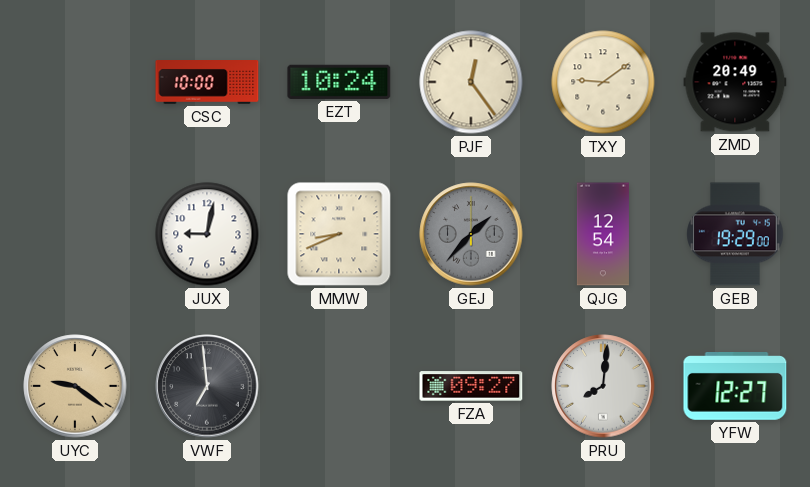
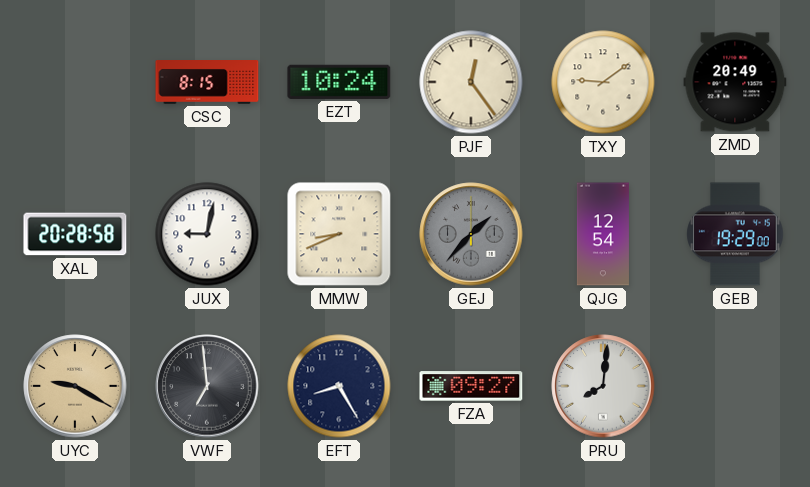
CSC: 10:00 -> 8:15
XAL: none -> 20:28
UYC: 9:21 -> 9:20
EFT: none -> 8:25
YFW: 12:27 -> none
